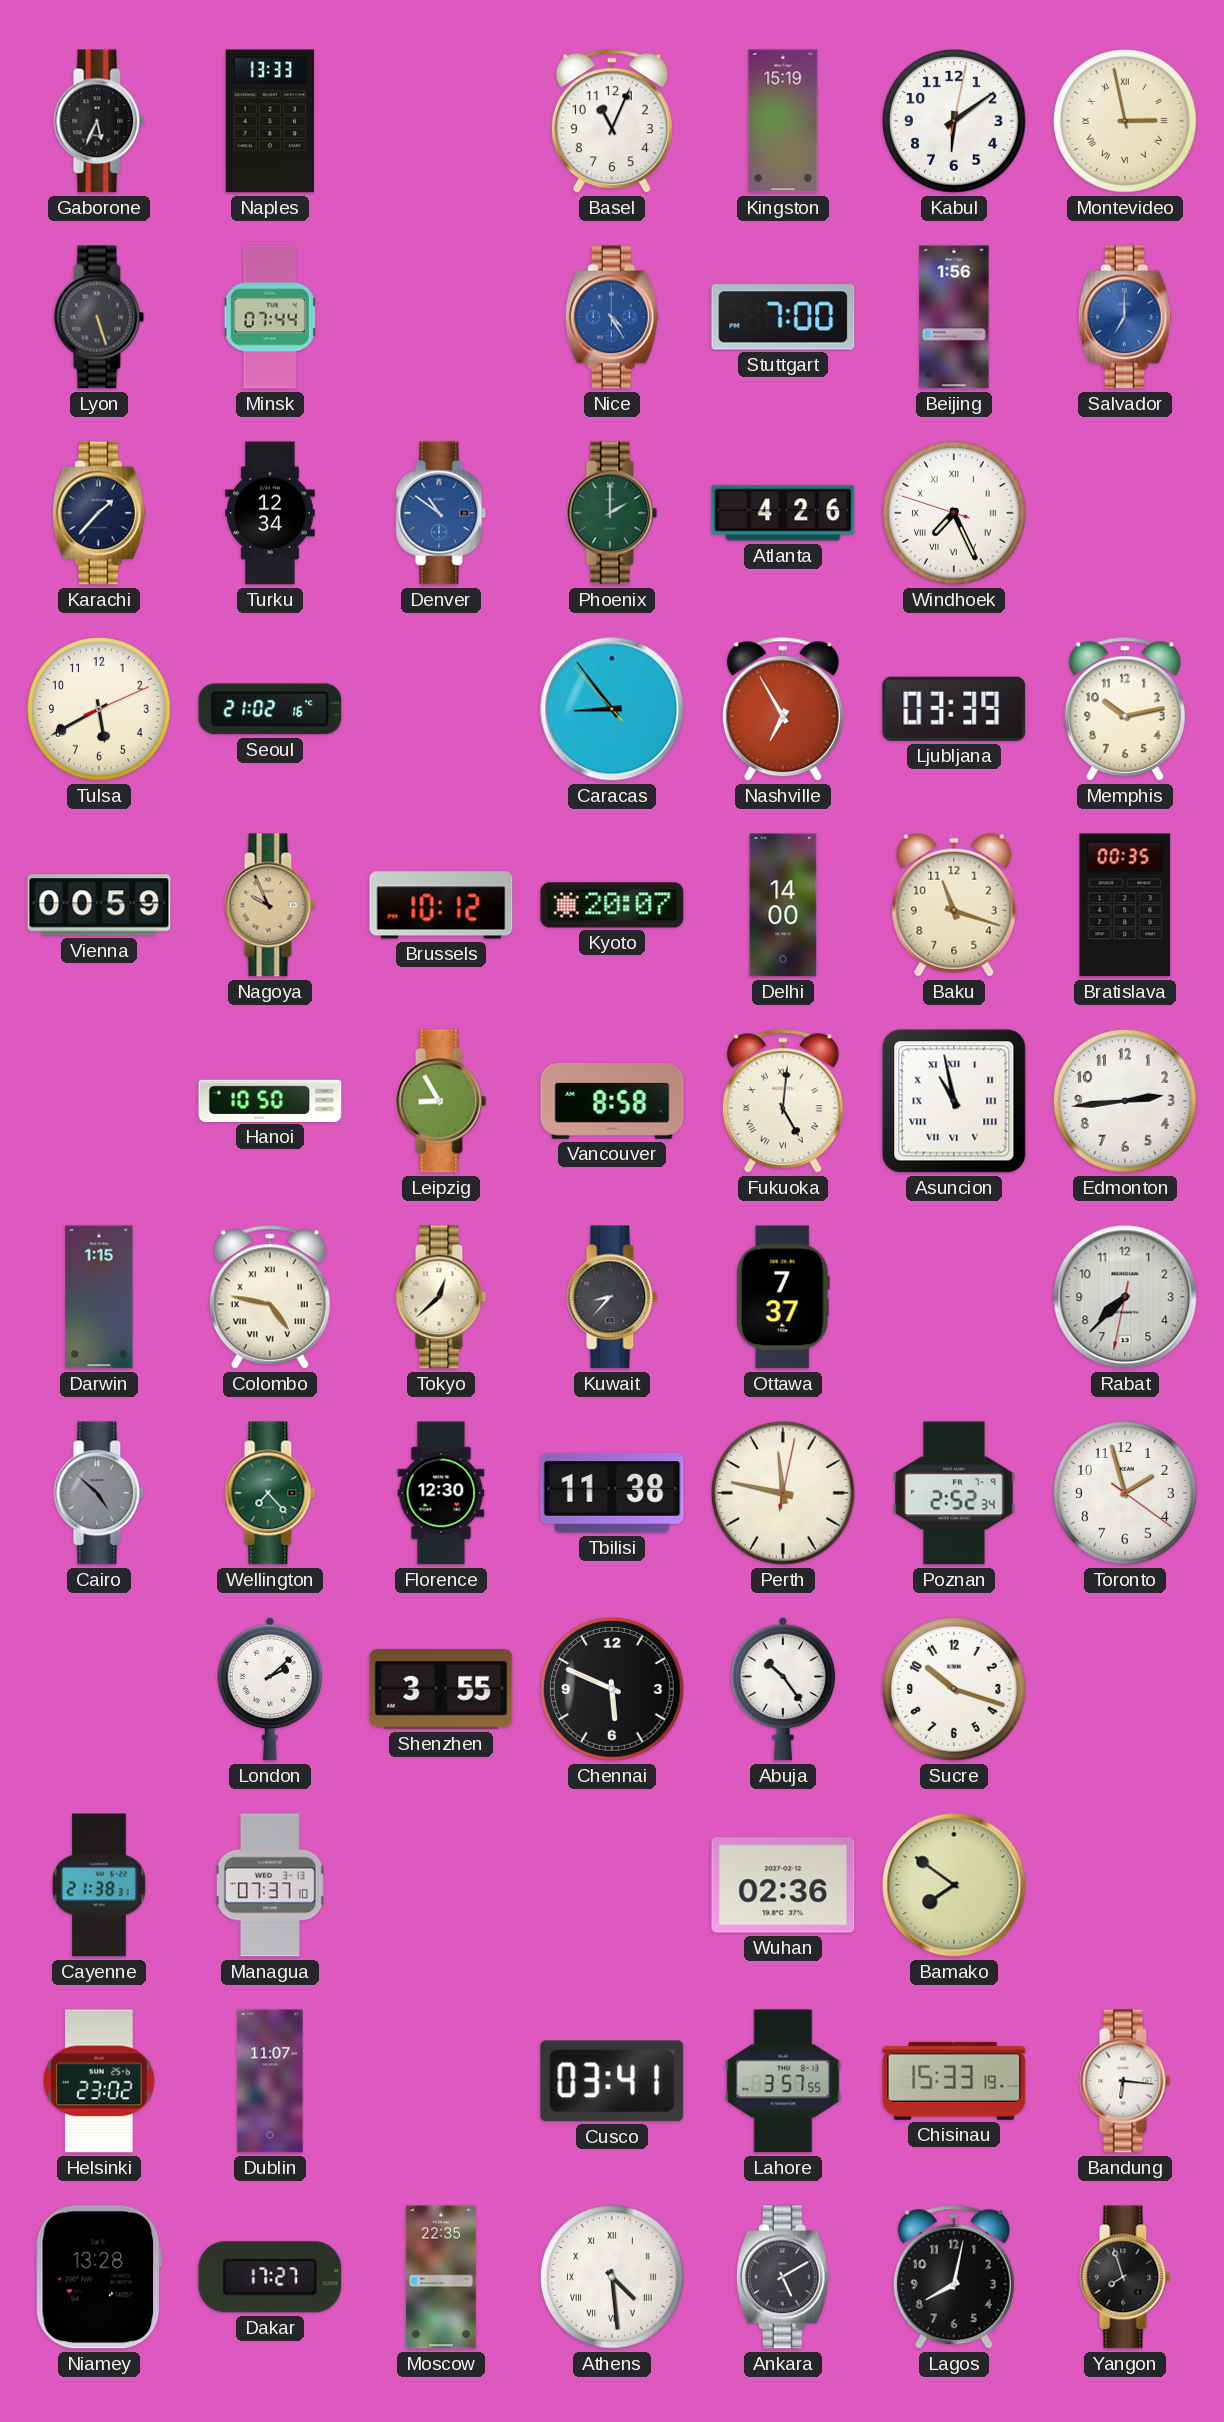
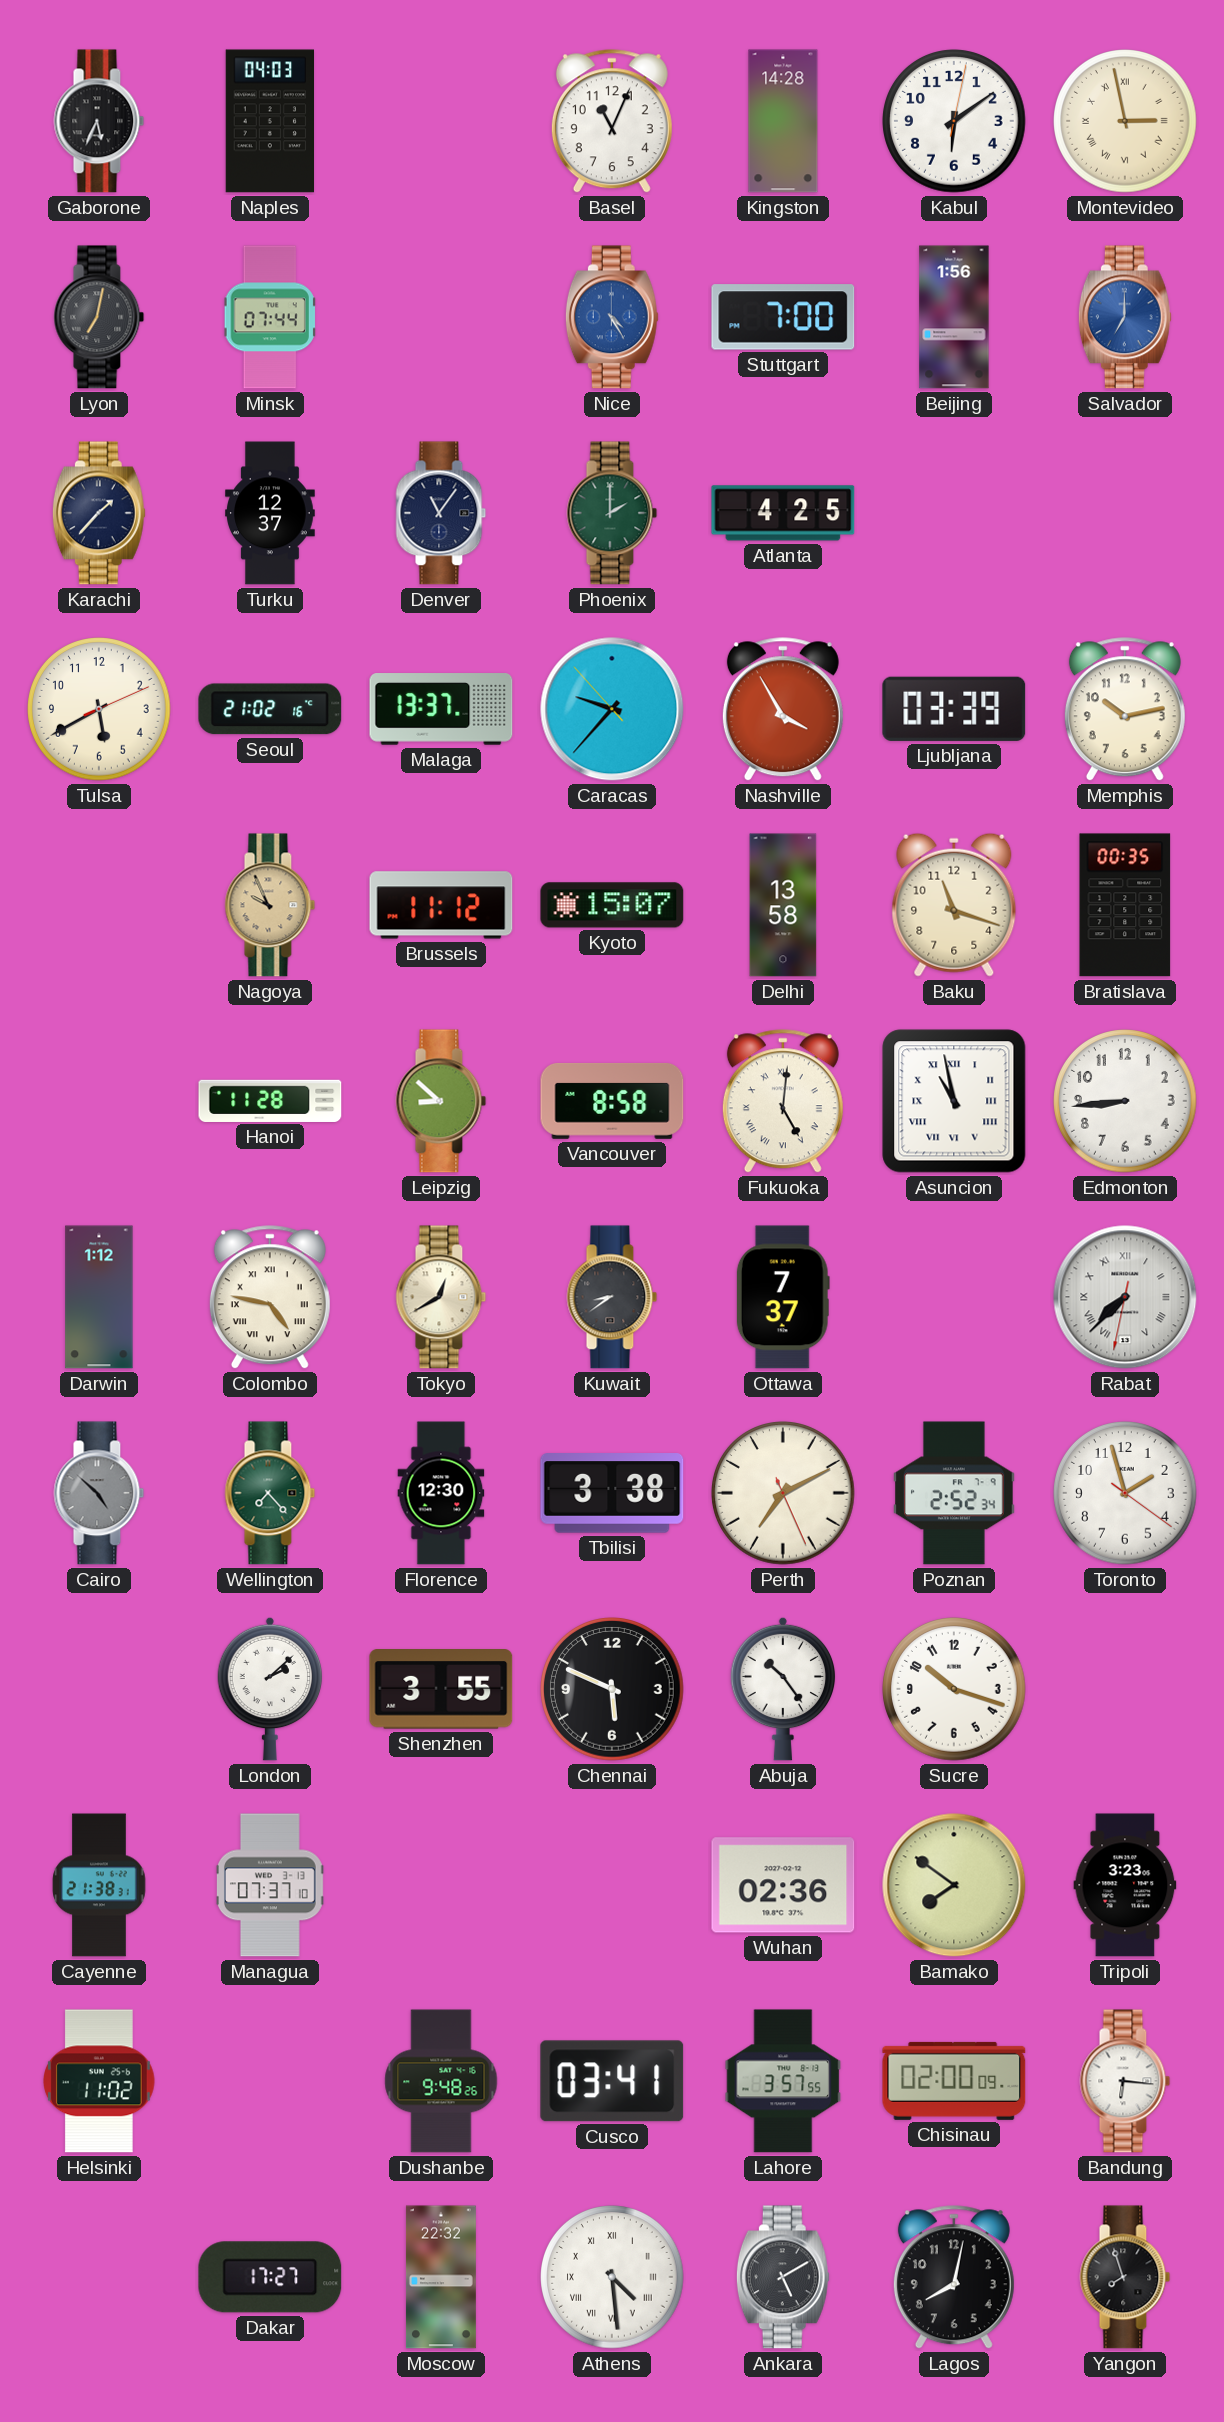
Naples: 13:33 -> 04:03
Kingston: 15:19 -> 14:28
Lyon: 5:27 -> 7:02
Turku: 12:34 -> 12:37
Denver: 10:51 -> 11:06
Denver dial: blue -> navy
Atlanta: 4:26 -> 4:25
Windhoek: 7:25 -> none
Malaga: none -> 13:37
Caracas: 8:53 -> 9:36
Nashville: 6:55 -> 3:55
Vienna: 00:59 -> none
Brussels: 10:12 -> 11:12
Kyoto: 20:07 -> 15:07
Delhi: 14:00 -> 13:58
Hanoi: 10:50 -> 11:28
Leipzig: 8:55 -> 8:52
Edmonton: 2:44 -> 8:44
Darwin: 1:15 -> 1:12
Tokyo: 12:38 -> 12:40
Kuwait: 8:37 -> 8:39
Rabat numerals: Arabic -> Roman
Tbilisi: 11:38 -> 3:38
Perth: 11:47 -> 7:10
Tripoli: none -> 3:23
Helsinki: 23:02 -> 11:02
Dublin: 11:07 -> none
Dushanbe: none -> 9:48
Chisinau: 15:33 -> 02:00
Niamey: 13:28 -> none
Moscow: 22:35 -> 22:32
